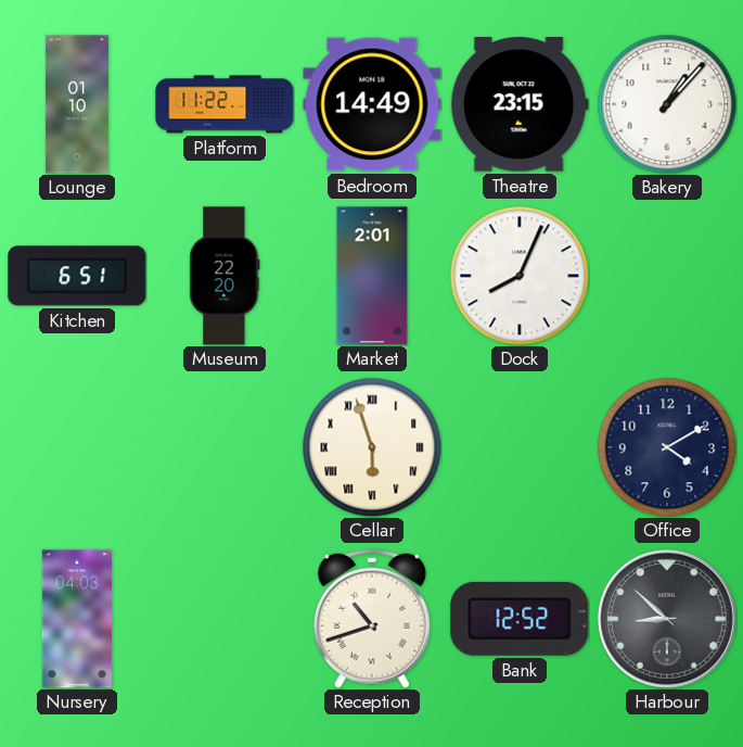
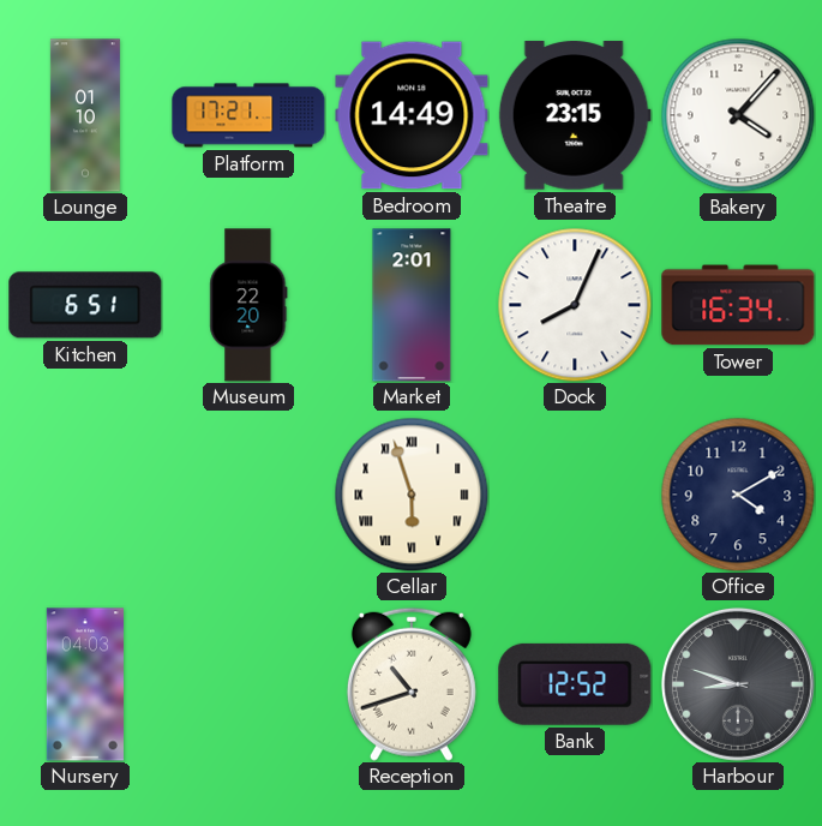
Platform: 11:22 -> 17:21
Bakery: 1:07 -> 4:07
Tower: none -> 16:34
Harbour: 8:52 -> 8:48
